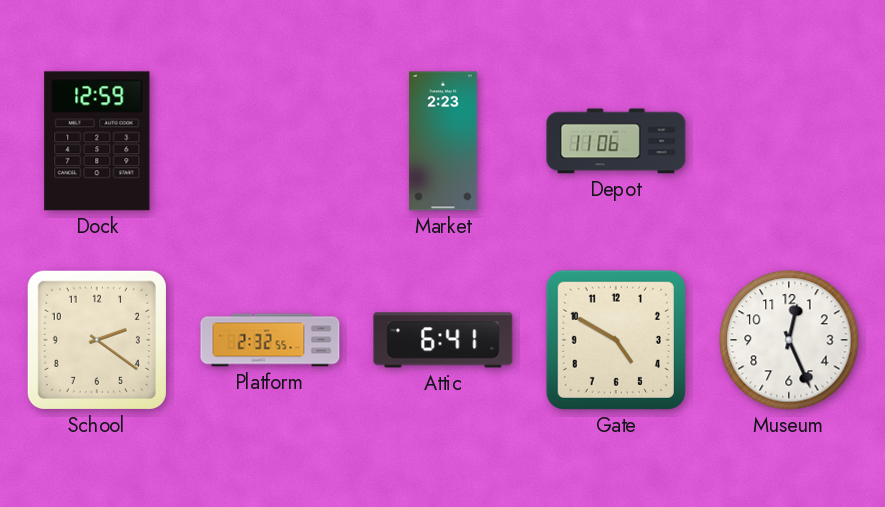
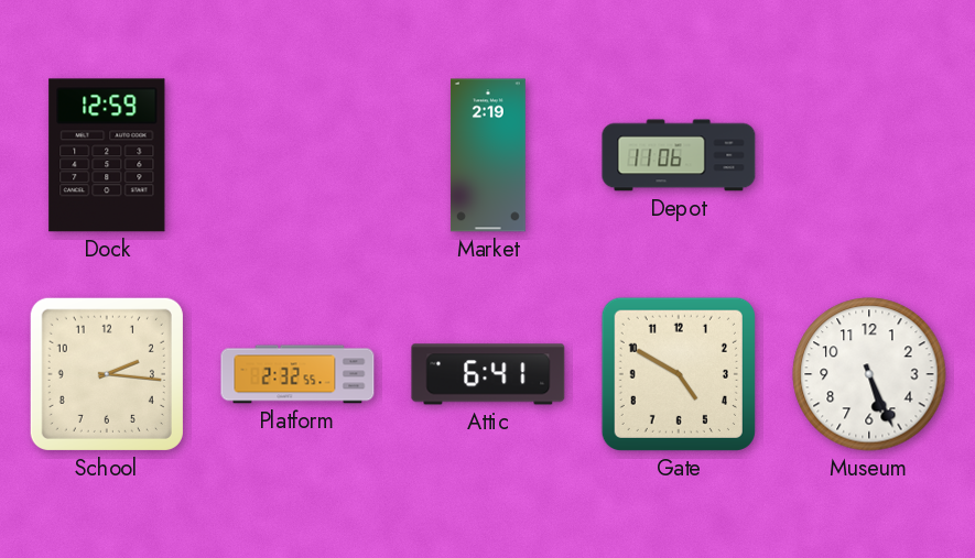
Market: 2:23 -> 2:19
School: 2:21 -> 2:16
Museum: 12:26 -> 5:26
